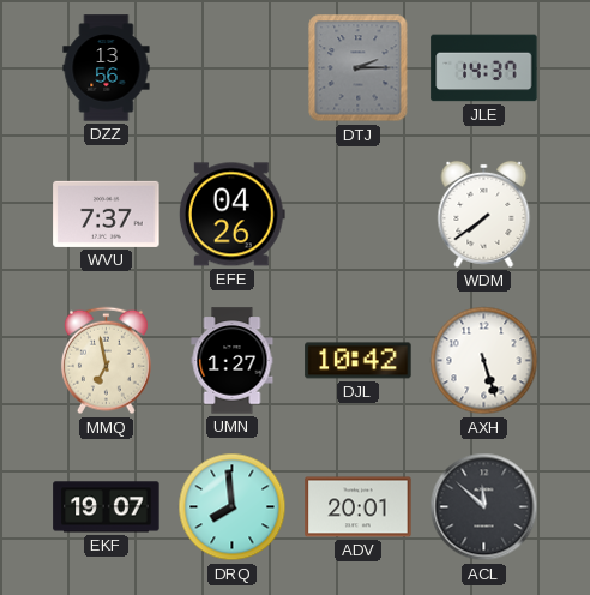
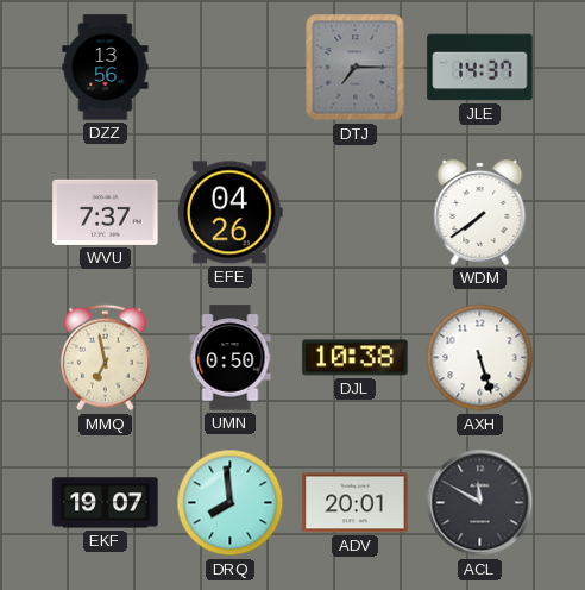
DTJ: 2:15 -> 7:15
UMN: 1:27 -> 0:50
DJL: 10:42 -> 10:38
ACL: 11:52 -> 11:50
